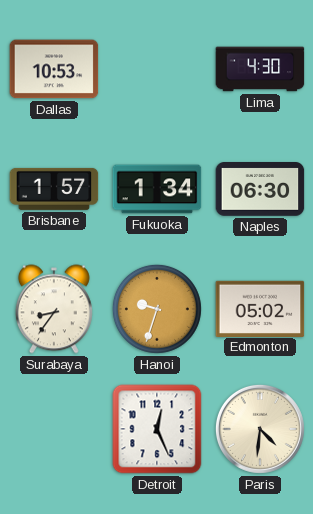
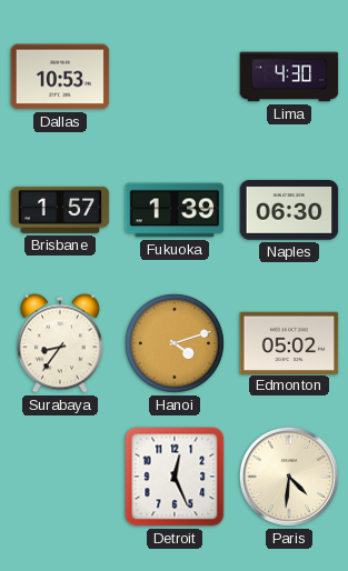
Fukuoka: 1:34 -> 1:39
Hanoi: 9:33 -> 4:12
